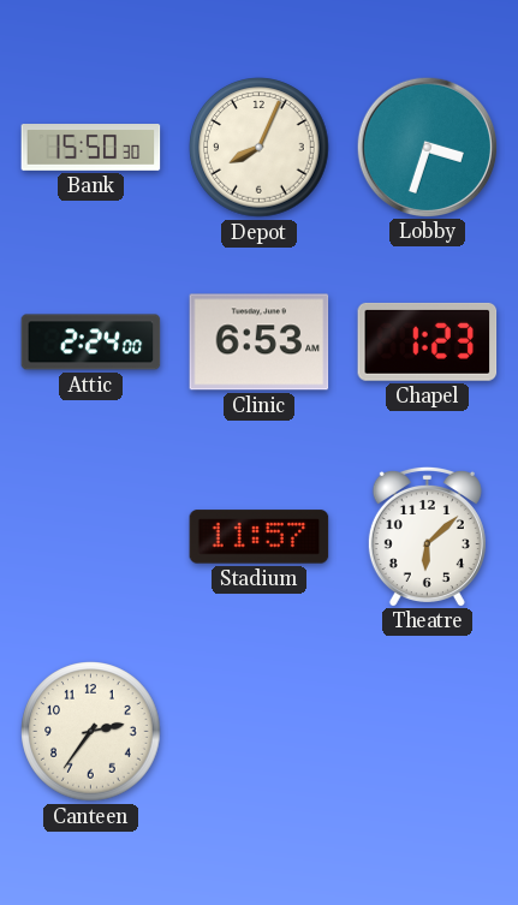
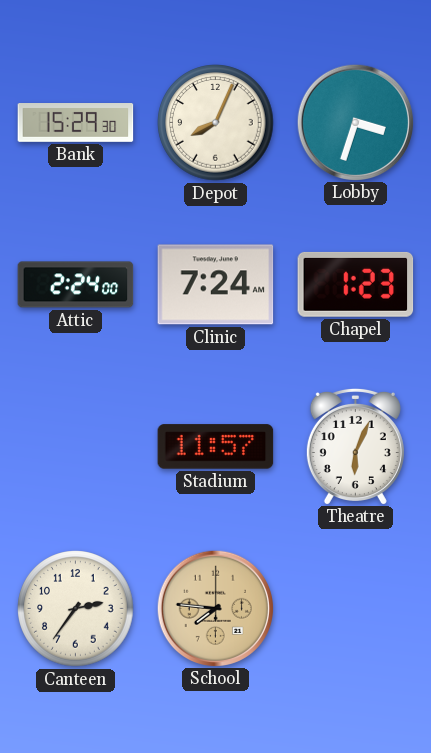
Bank: 15:50 -> 15:29
Clinic: 6:53 -> 7:24
Theatre: 6:08 -> 6:04
School: none -> 7:46
